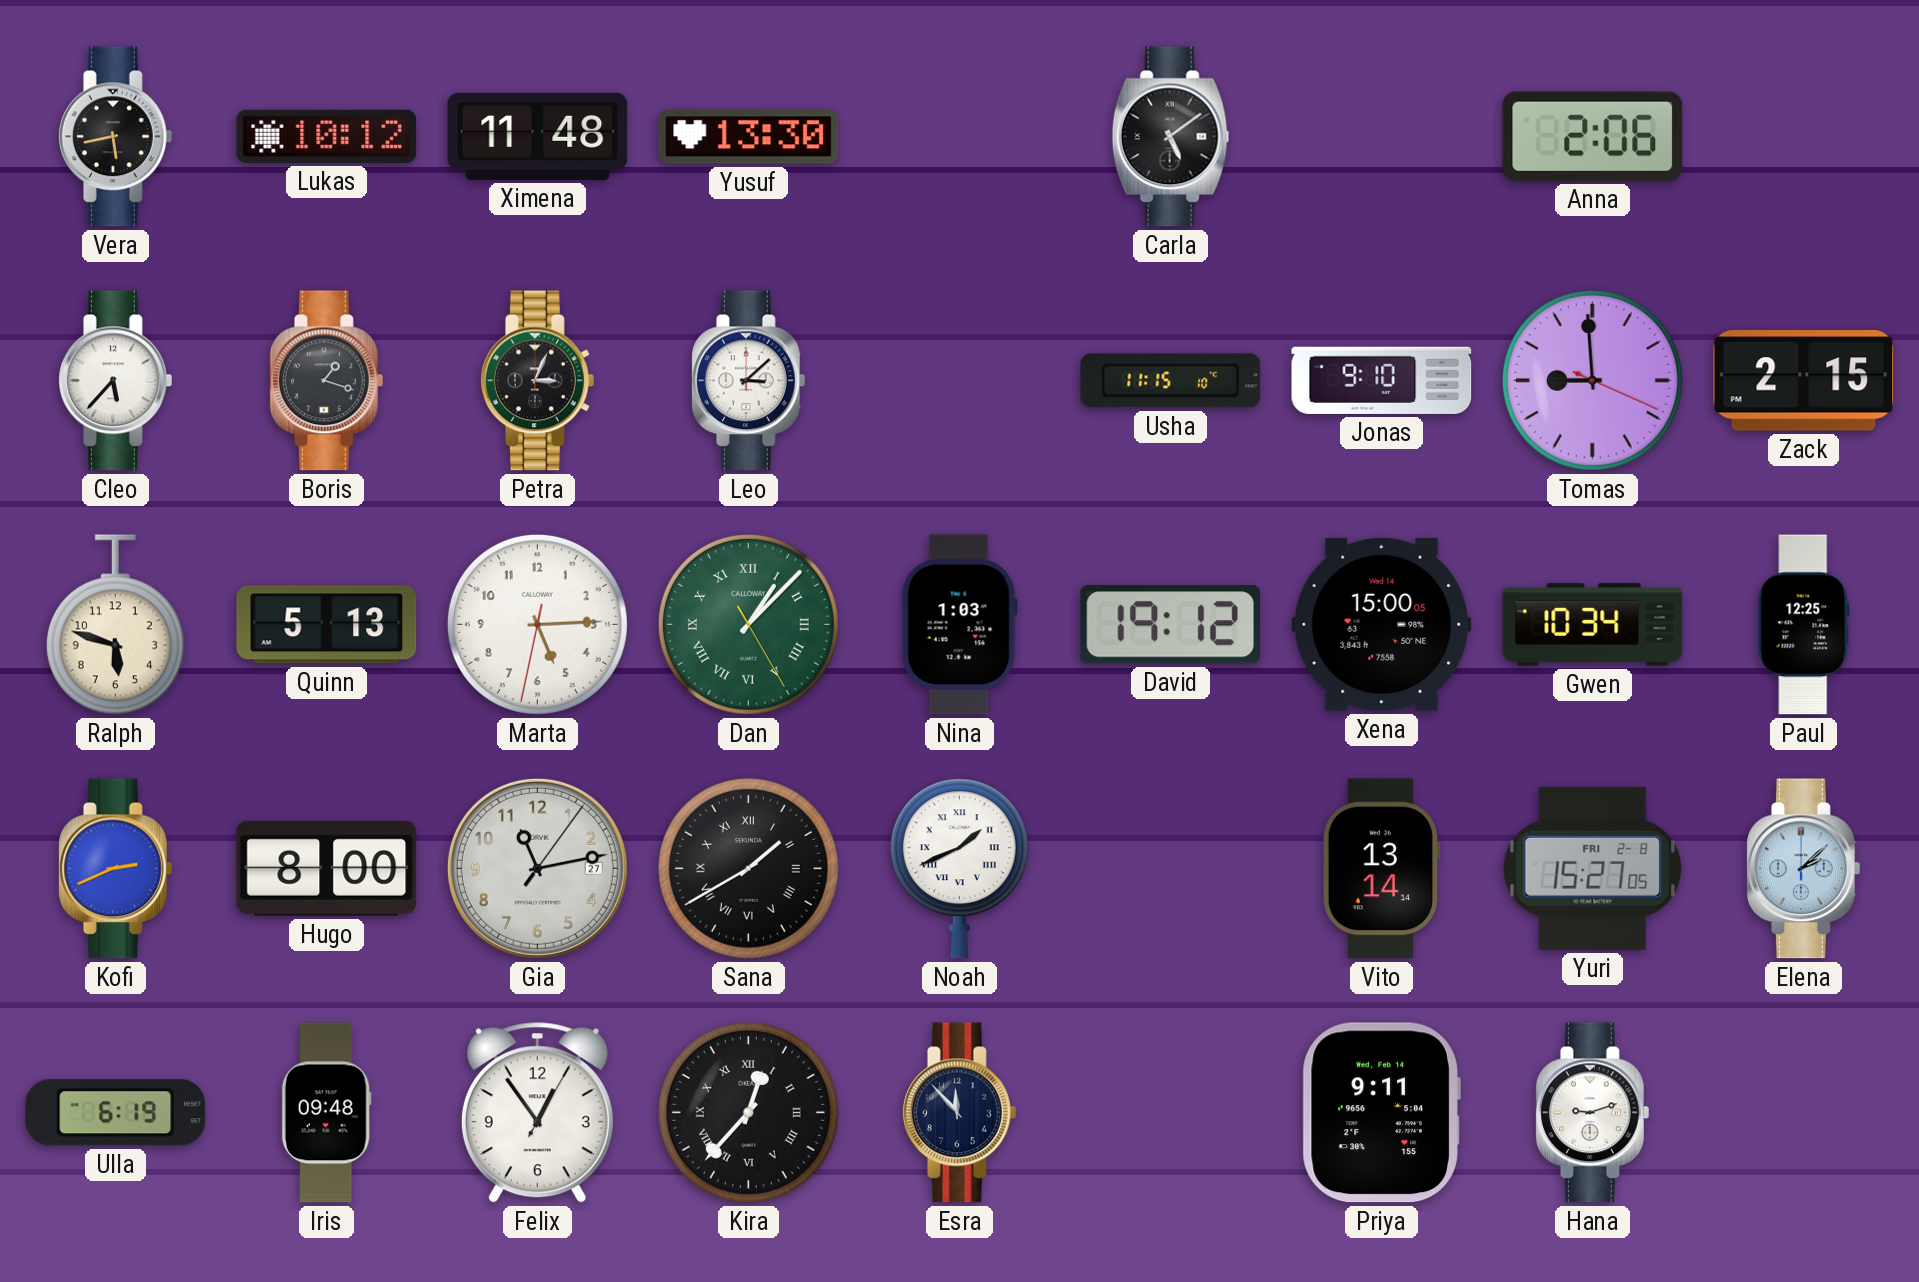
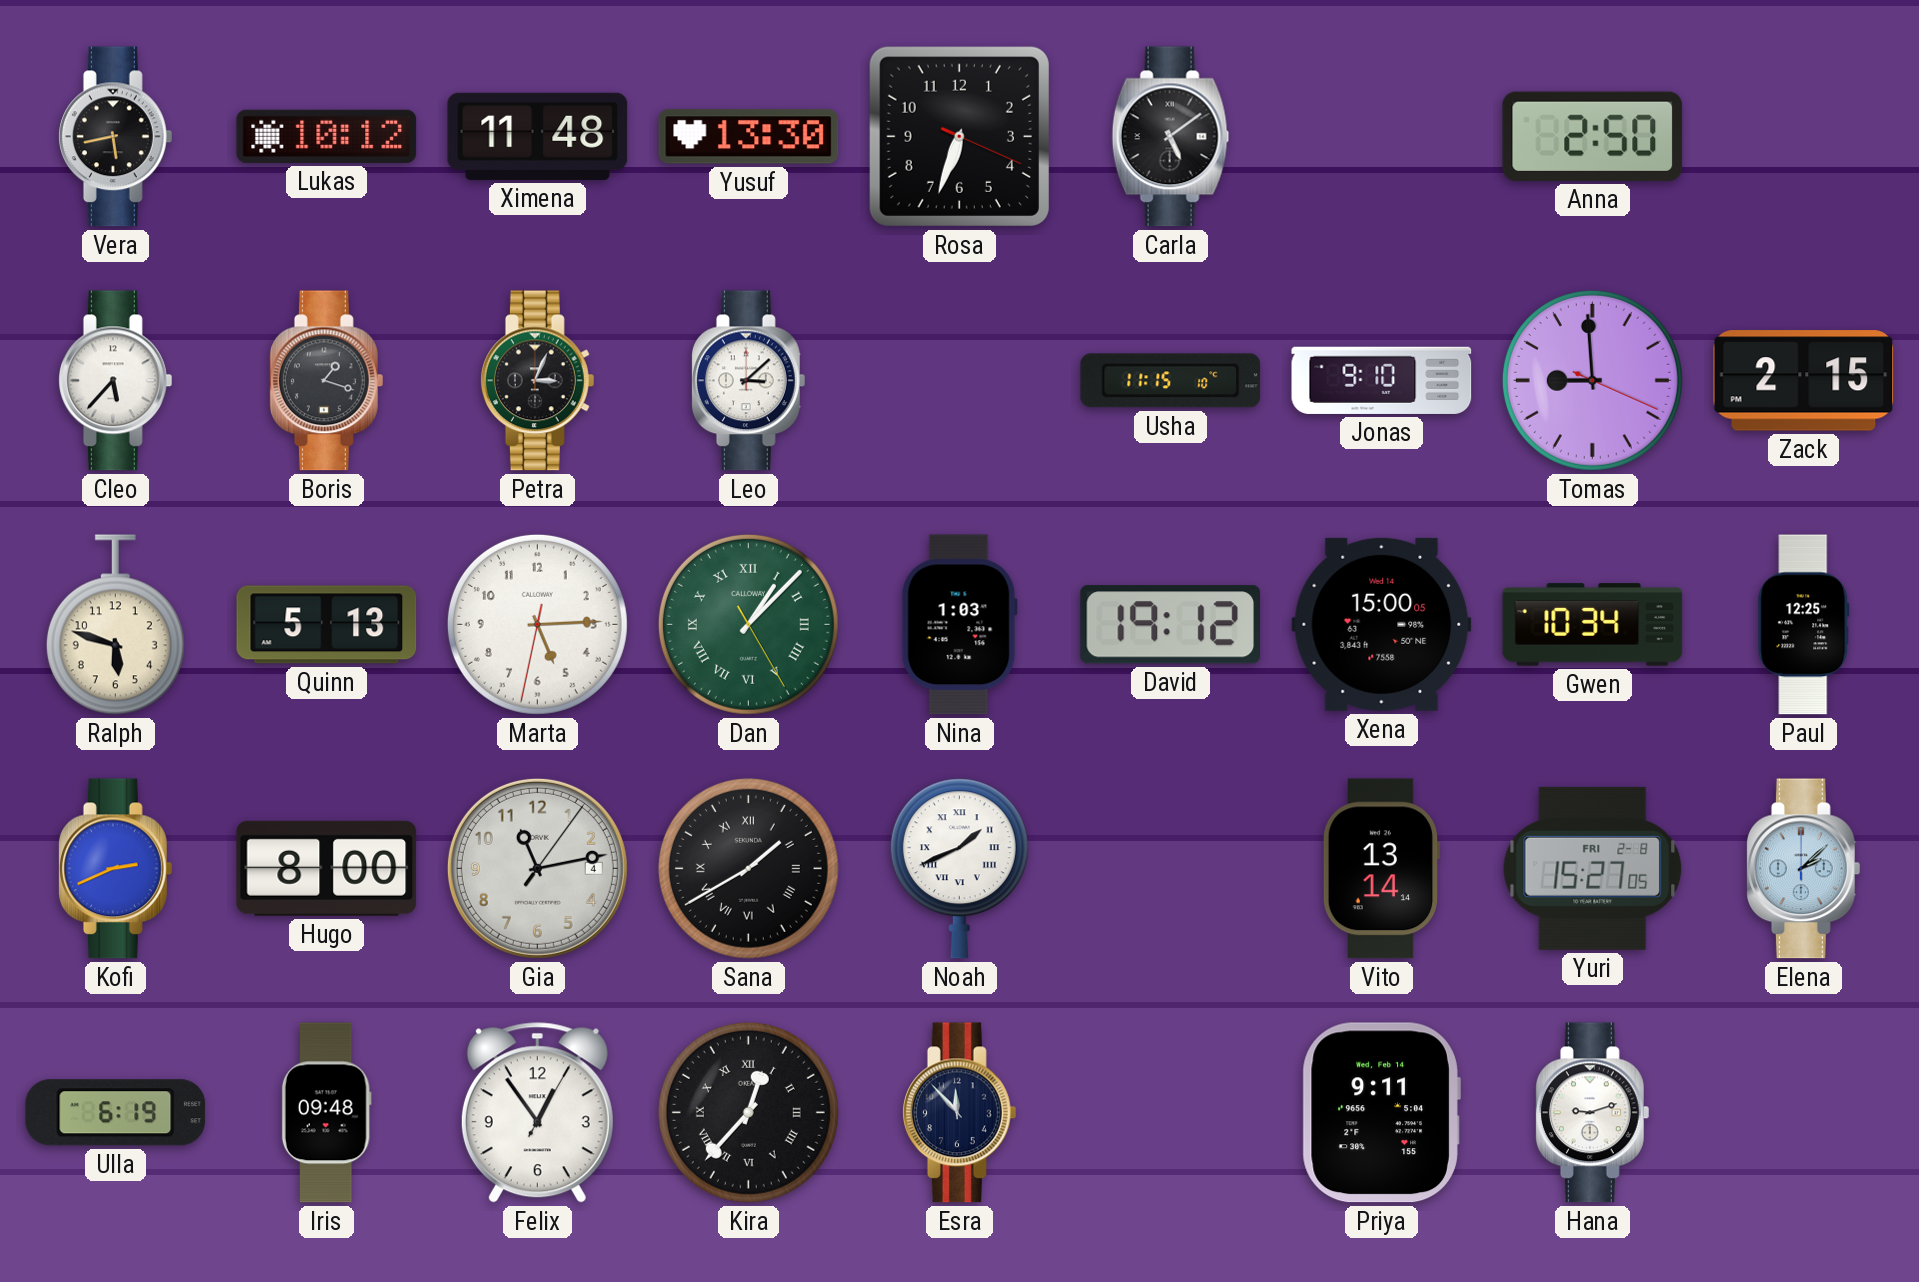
Rosa: none -> 6:33
Anna: 2:06 -> 2:50
Gia date: 27 -> 4
